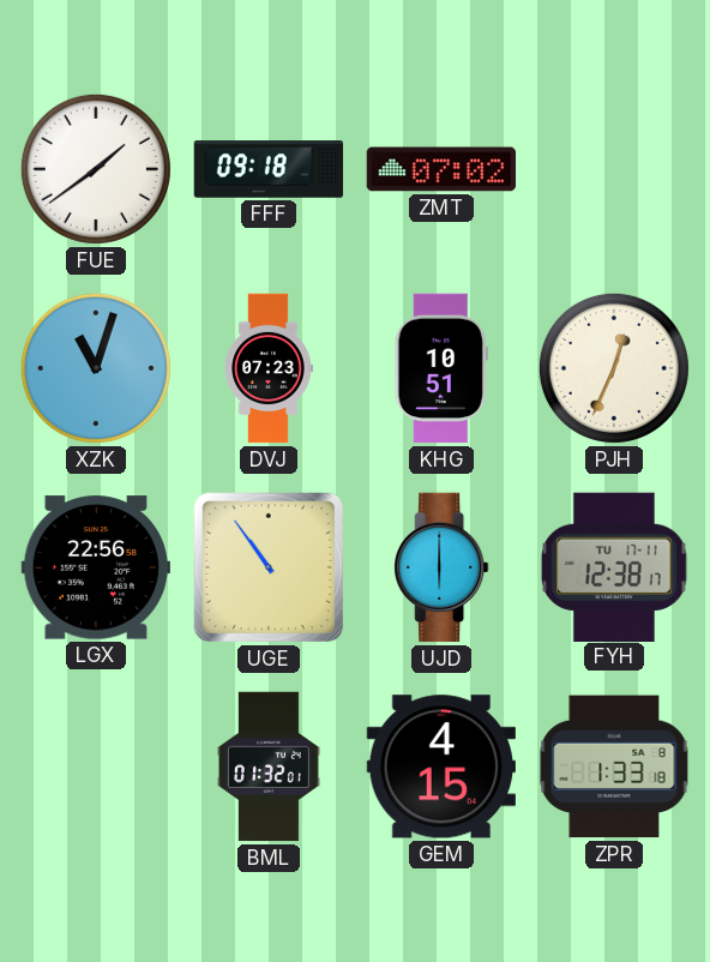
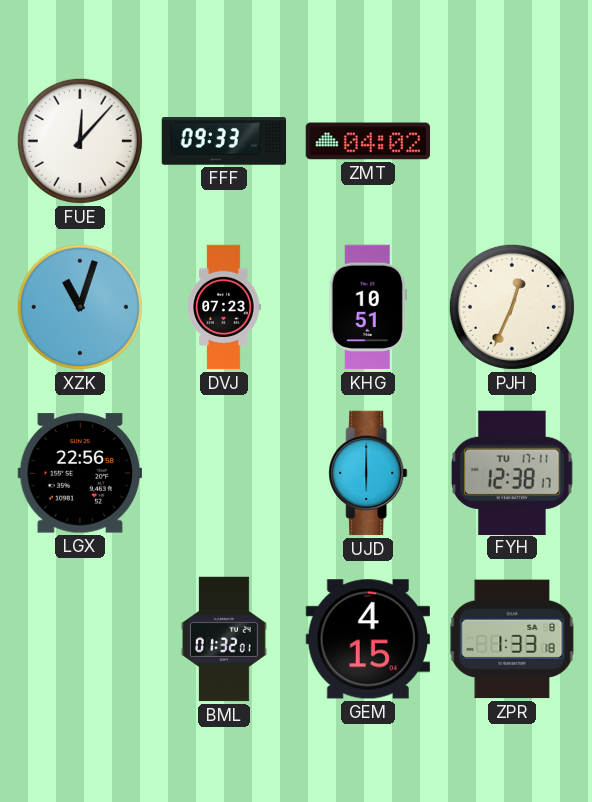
FUE: 1:39 -> 12:07
FFF: 09:18 -> 09:33
ZMT: 07:02 -> 04:02
UGE: 10:54 -> none
